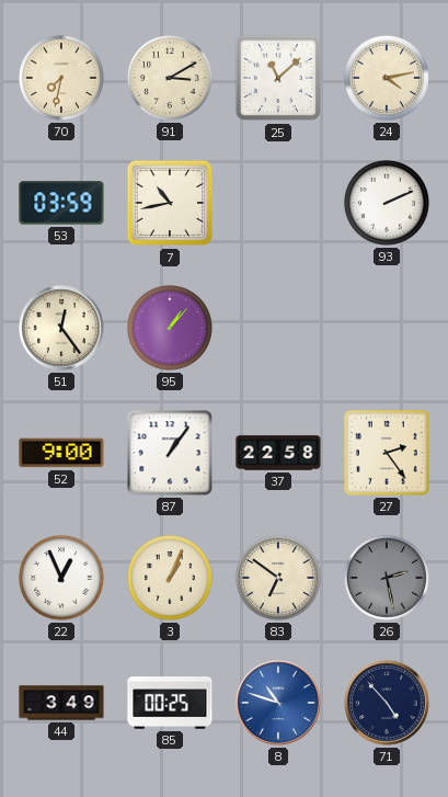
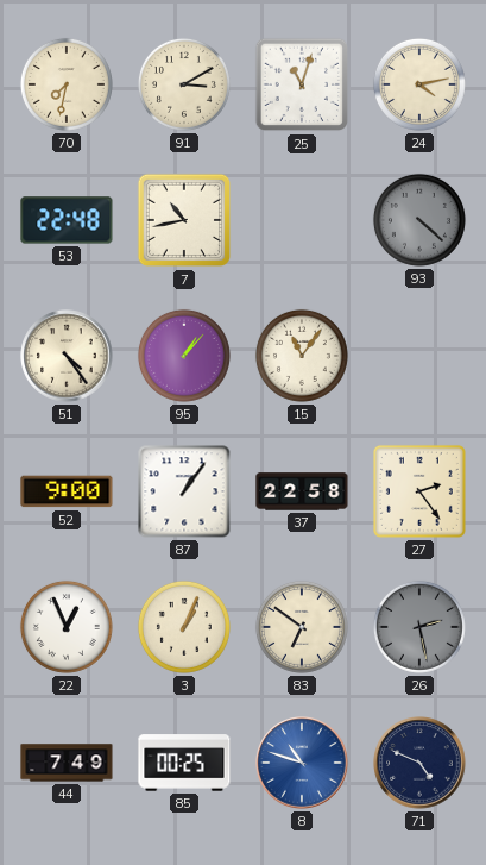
25: 11:08 -> 11:03
53: 03:59 -> 22:48
93: 2:11 -> 4:22
93 dial: white -> grey
51: 12:24 -> 4:24
15: none -> 11:06
44: 3:49 -> 7:49
71: 4:53 -> 4:49
